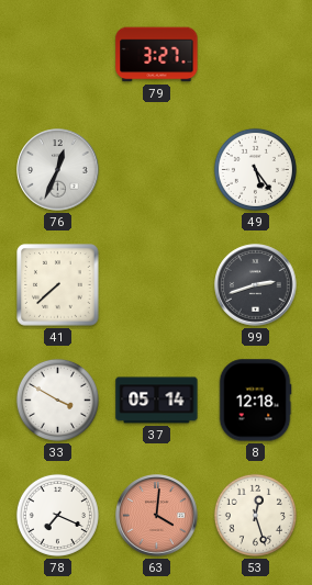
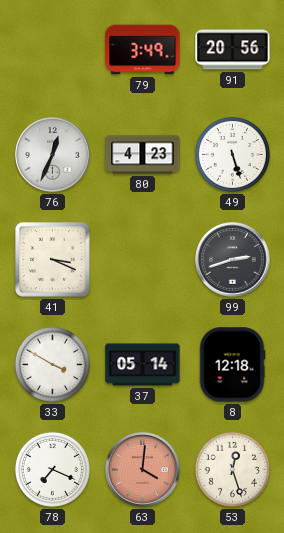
79: 3:27 -> 3:49
91: none -> 20:56
80: none -> 4:23
49: 5:24 -> 5:27
41: 7:38 -> 3:19
